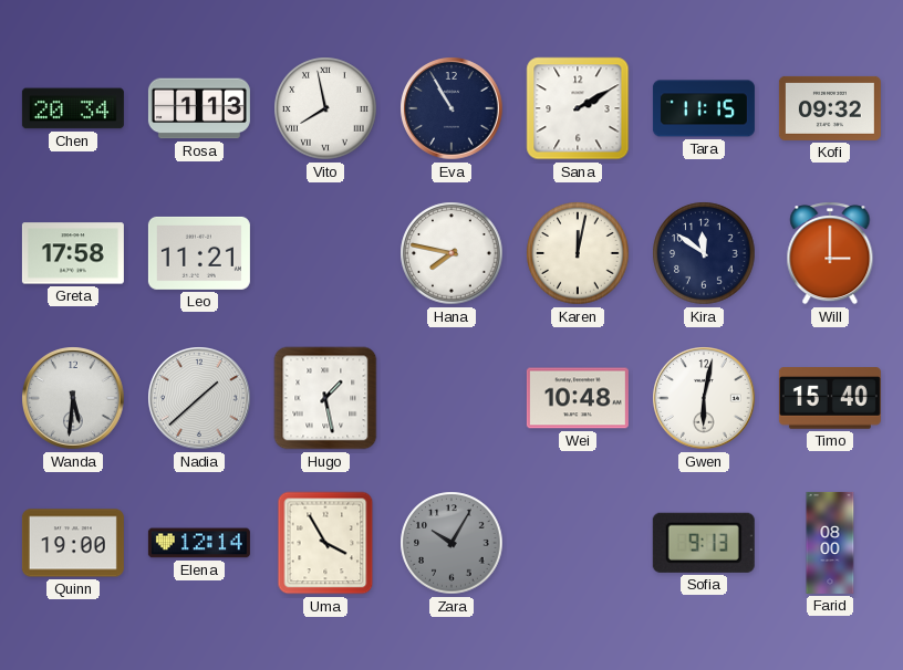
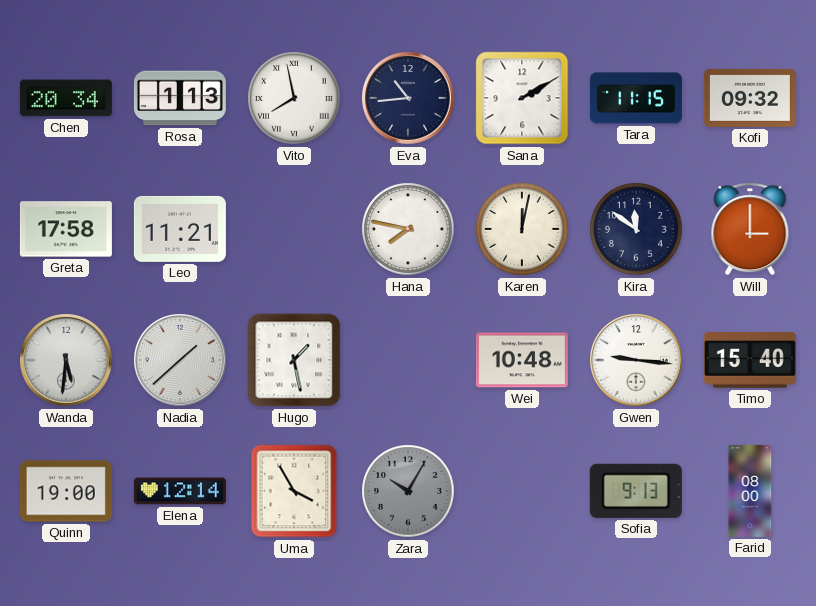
Eva: 10:55 -> 10:44
Gwen: 6:02 -> 9:16
